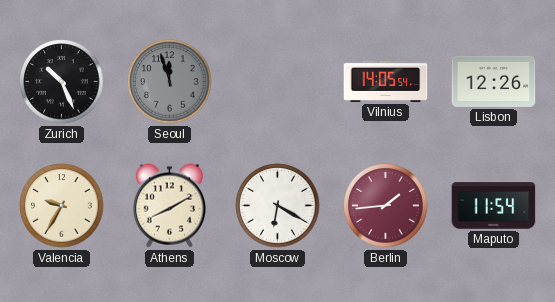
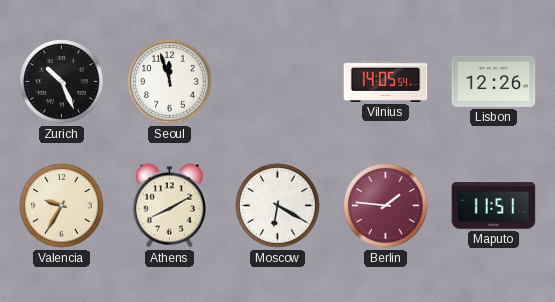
Seoul dial: grey -> white
Berlin: 1:44 -> 1:46
Maputo: 11:54 -> 11:51
